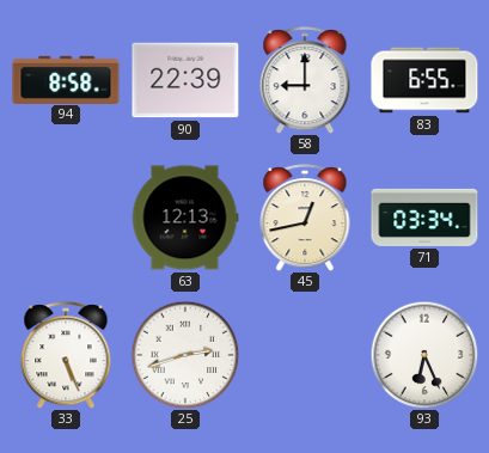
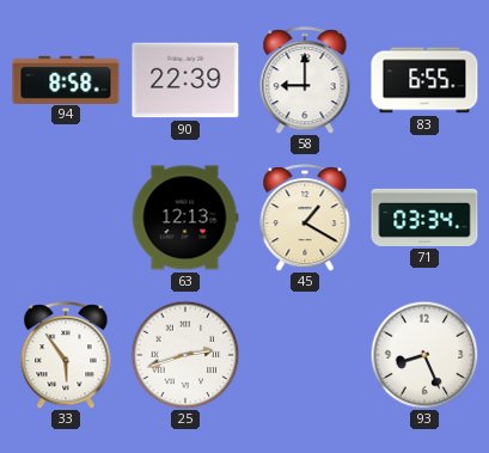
45: 12:43 -> 1:20
33: 5:26 -> 5:54
93: 6:26 -> 8:26
